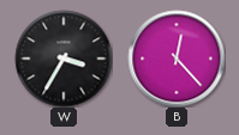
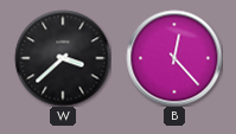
W: 3:35 -> 3:38
